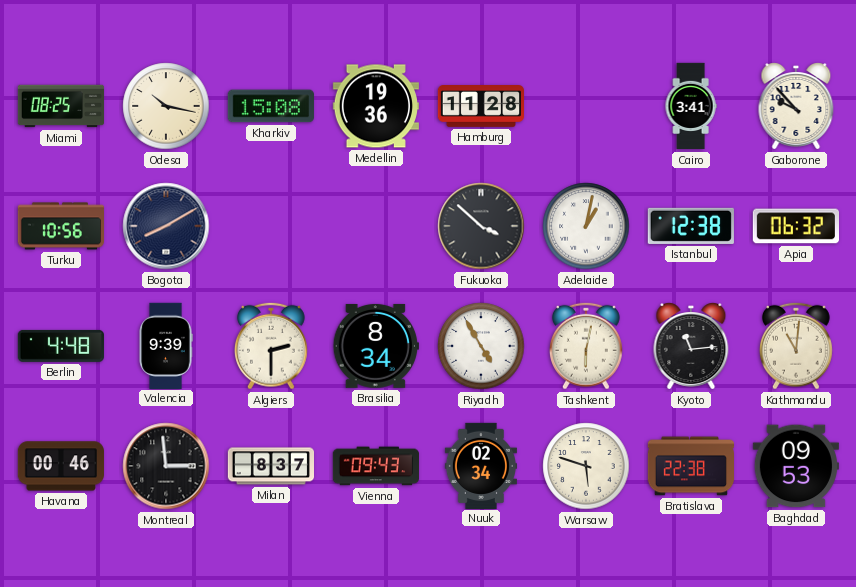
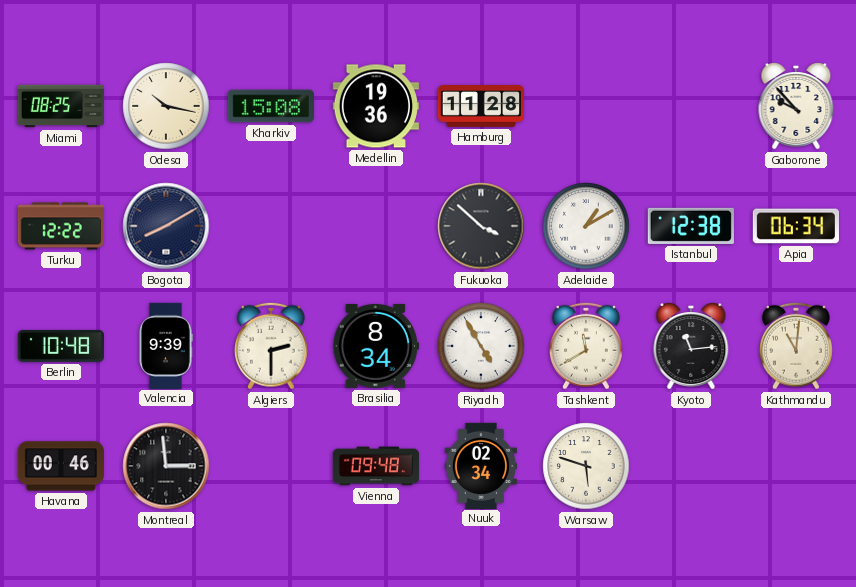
Cairo: 3:41 -> none
Turku: 10:56 -> 12:22
Adelaide: 1:02 -> 1:10
Apia: 06:32 -> 06:34
Berlin: 4:48 -> 10:48
Tashkent: 6:02 -> 11:40
Milan: 8:37 -> none
Vienna: 09:43 -> 09:48
Bratislava: 22:38 -> none
Baghdad: 09:53 -> none
